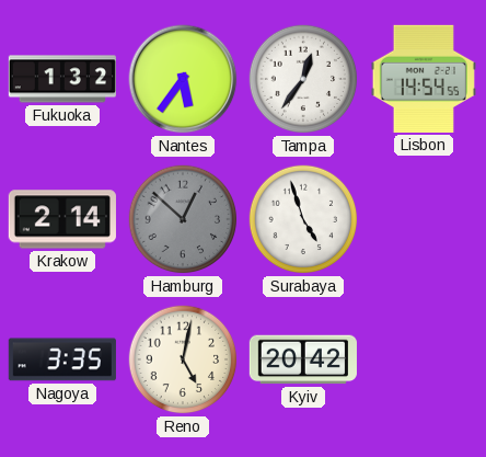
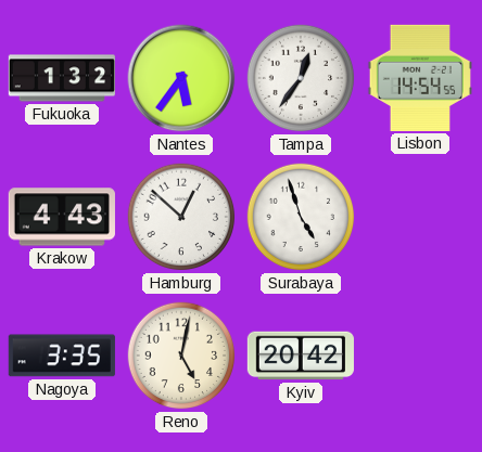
Krakow: 2:14 -> 4:43
Hamburg dial: grey -> white
